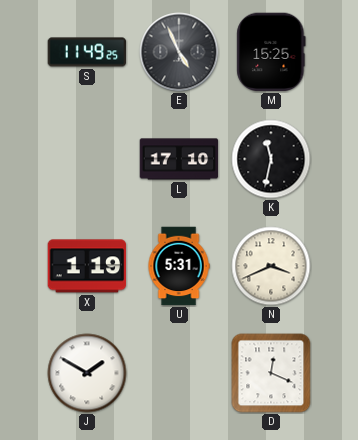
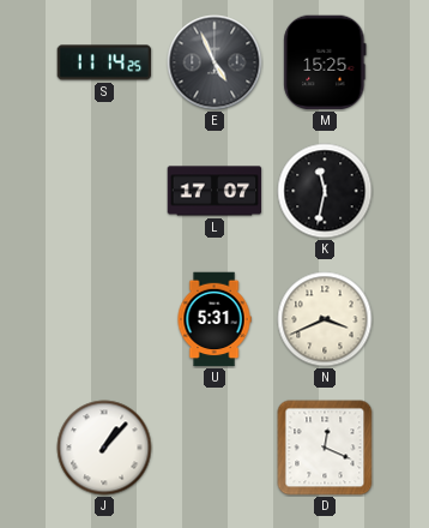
S: 11:49 -> 11:14
L: 17:10 -> 17:07
X: 1:19 -> none
J: 1:50 -> 1:07
